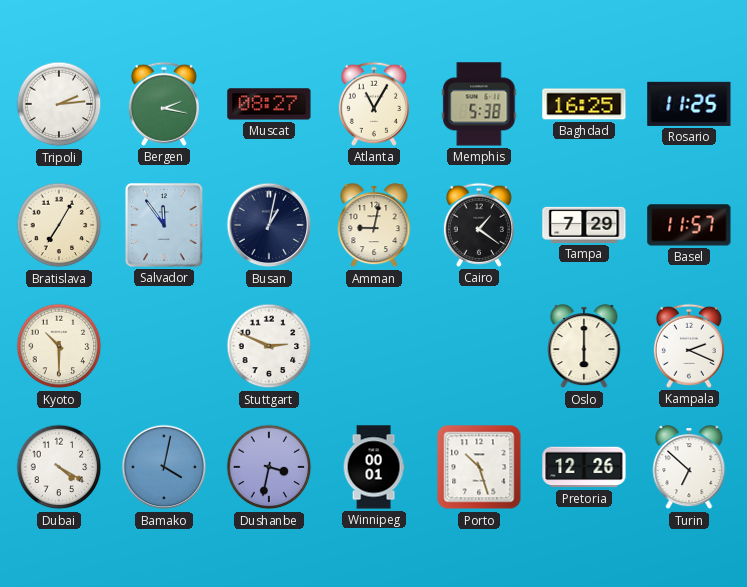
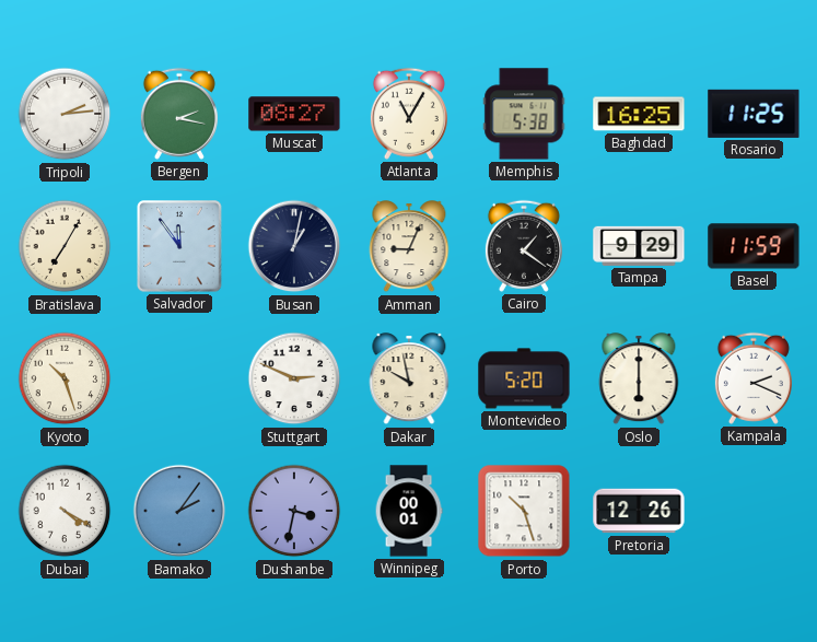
Amman: 9:02 -> 9:04
Tampa: 7:29 -> 9:29
Basel: 11:57 -> 11:59
Kyoto: 10:30 -> 10:27
Dakar: none -> 9:58
Montevideo: none -> 5:20
Bamako: 4:02 -> 2:06
Turin: 6:52 -> none
